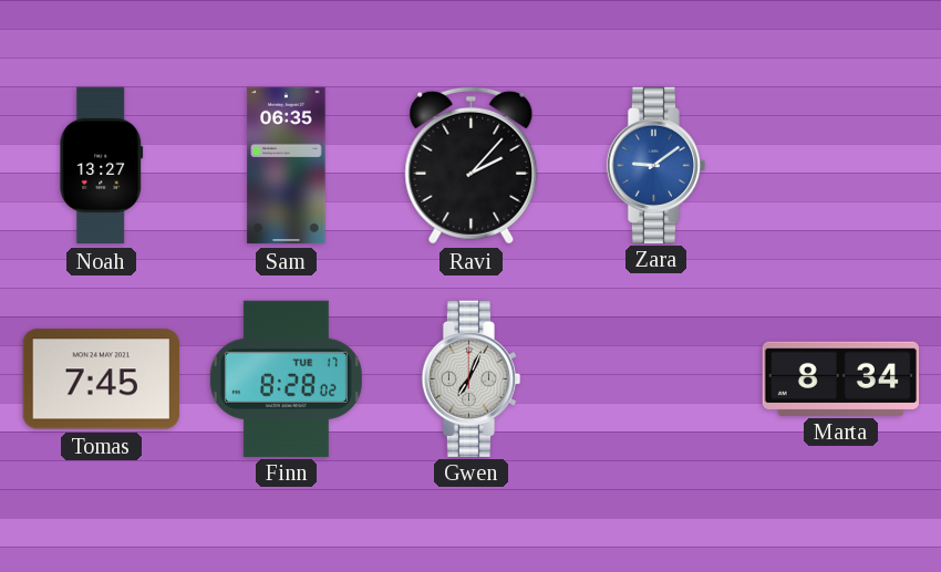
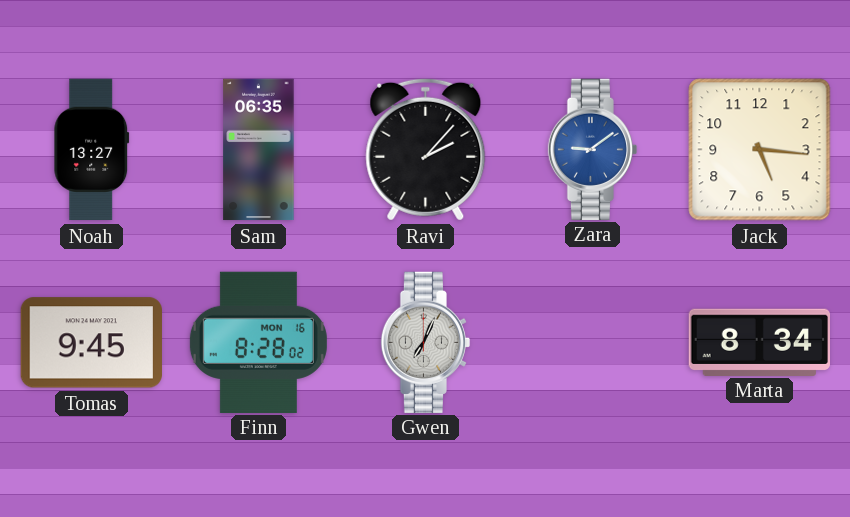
Jack: none -> 5:16
Tomas: 7:45 -> 9:45
Finn date: TUE 17 -> MON 16
